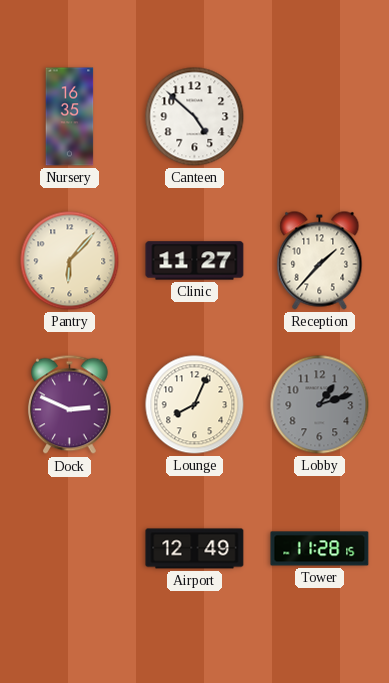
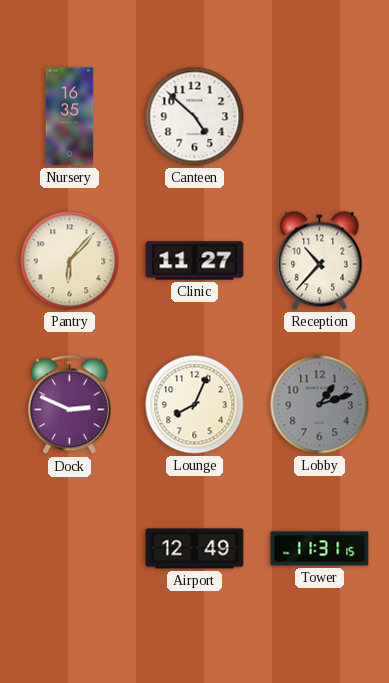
Reception: 1:37 -> 10:37
Tower: 11:28 -> 11:31
